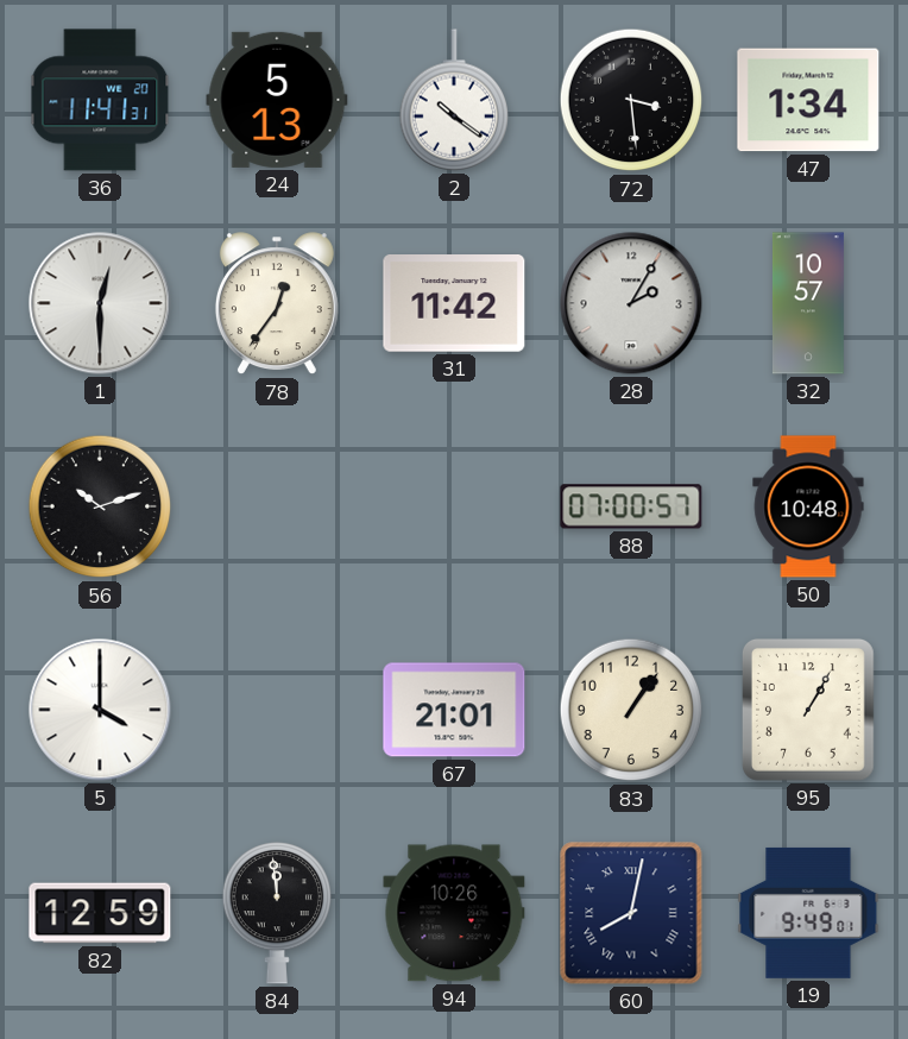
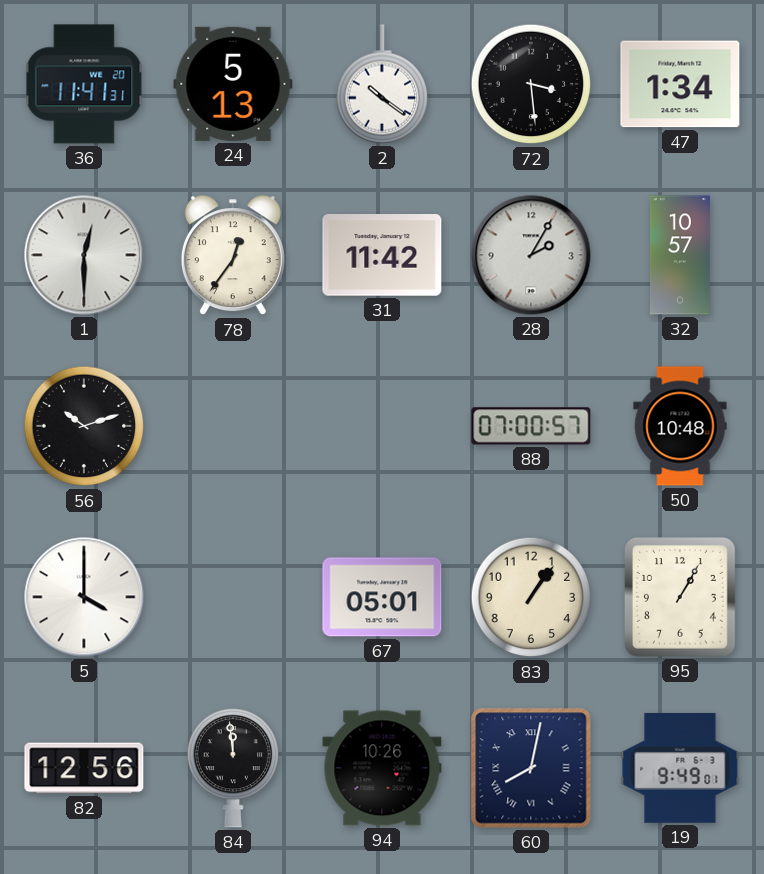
67: 21:01 -> 05:01
82: 12:59 -> 12:56
